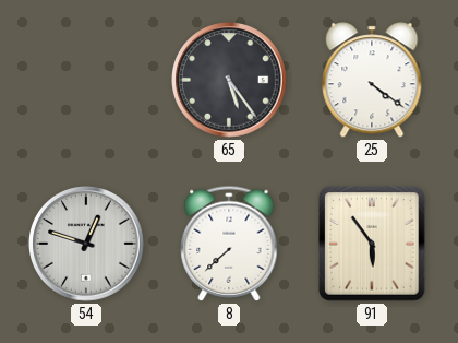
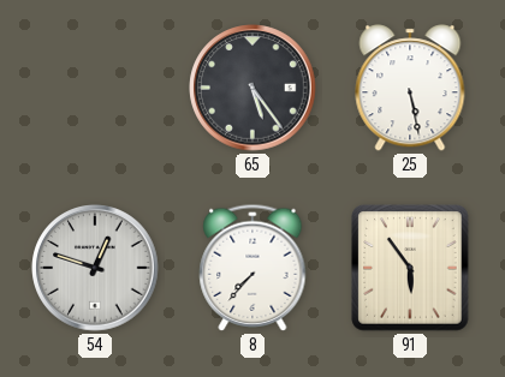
25: 4:21 -> 5:28
8: 7:38 -> 7:37
